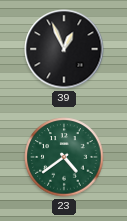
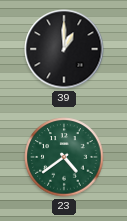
39: 12:56 -> 1:00
